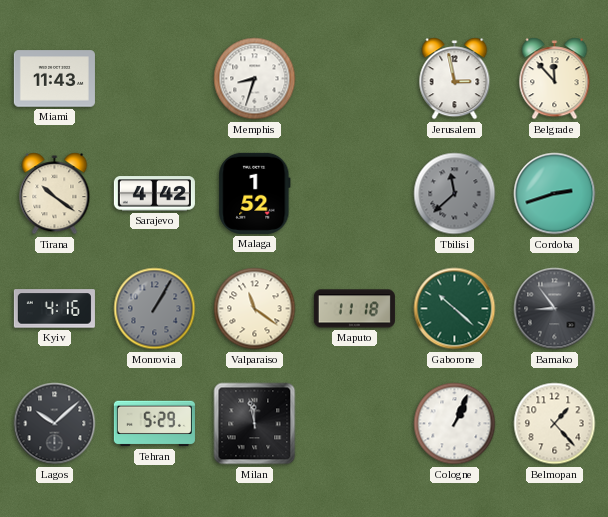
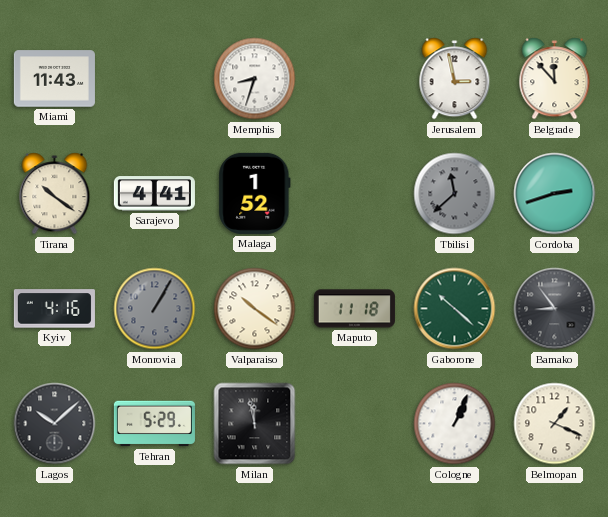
Sarajevo: 4:42 -> 4:41
Valparaiso: 11:21 -> 10:21
Belmopan: 1:23 -> 1:19
